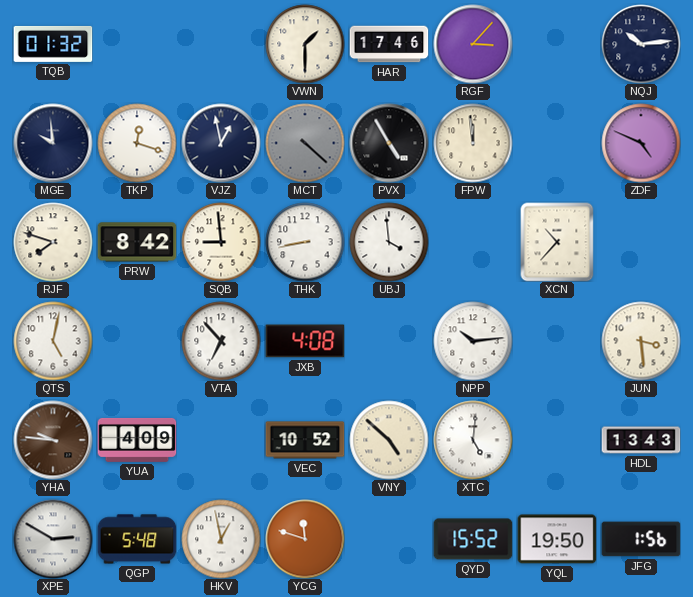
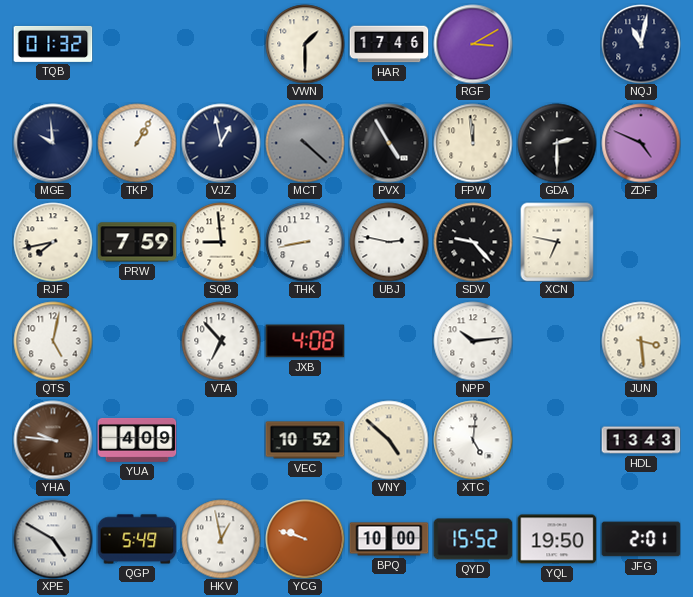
RGF: 3:07 -> 3:10
NQJ: 10:14 -> 11:02
TKP: 12:18 -> 1:05
GDA: none -> 2:30
RJF: 7:48 -> 7:43
PRW: 8:42 -> 7:59
UBJ: 3:59 -> 2:47
SDV: none -> 9:23
XCN: 10:37 -> 6:47
XPE: 2:50 -> 4:50
QGP: 5:48 -> 5:49
YCG: 11:48 -> 9:48
BPQ: none -> 10:00
JFG: 1:56 -> 2:01
